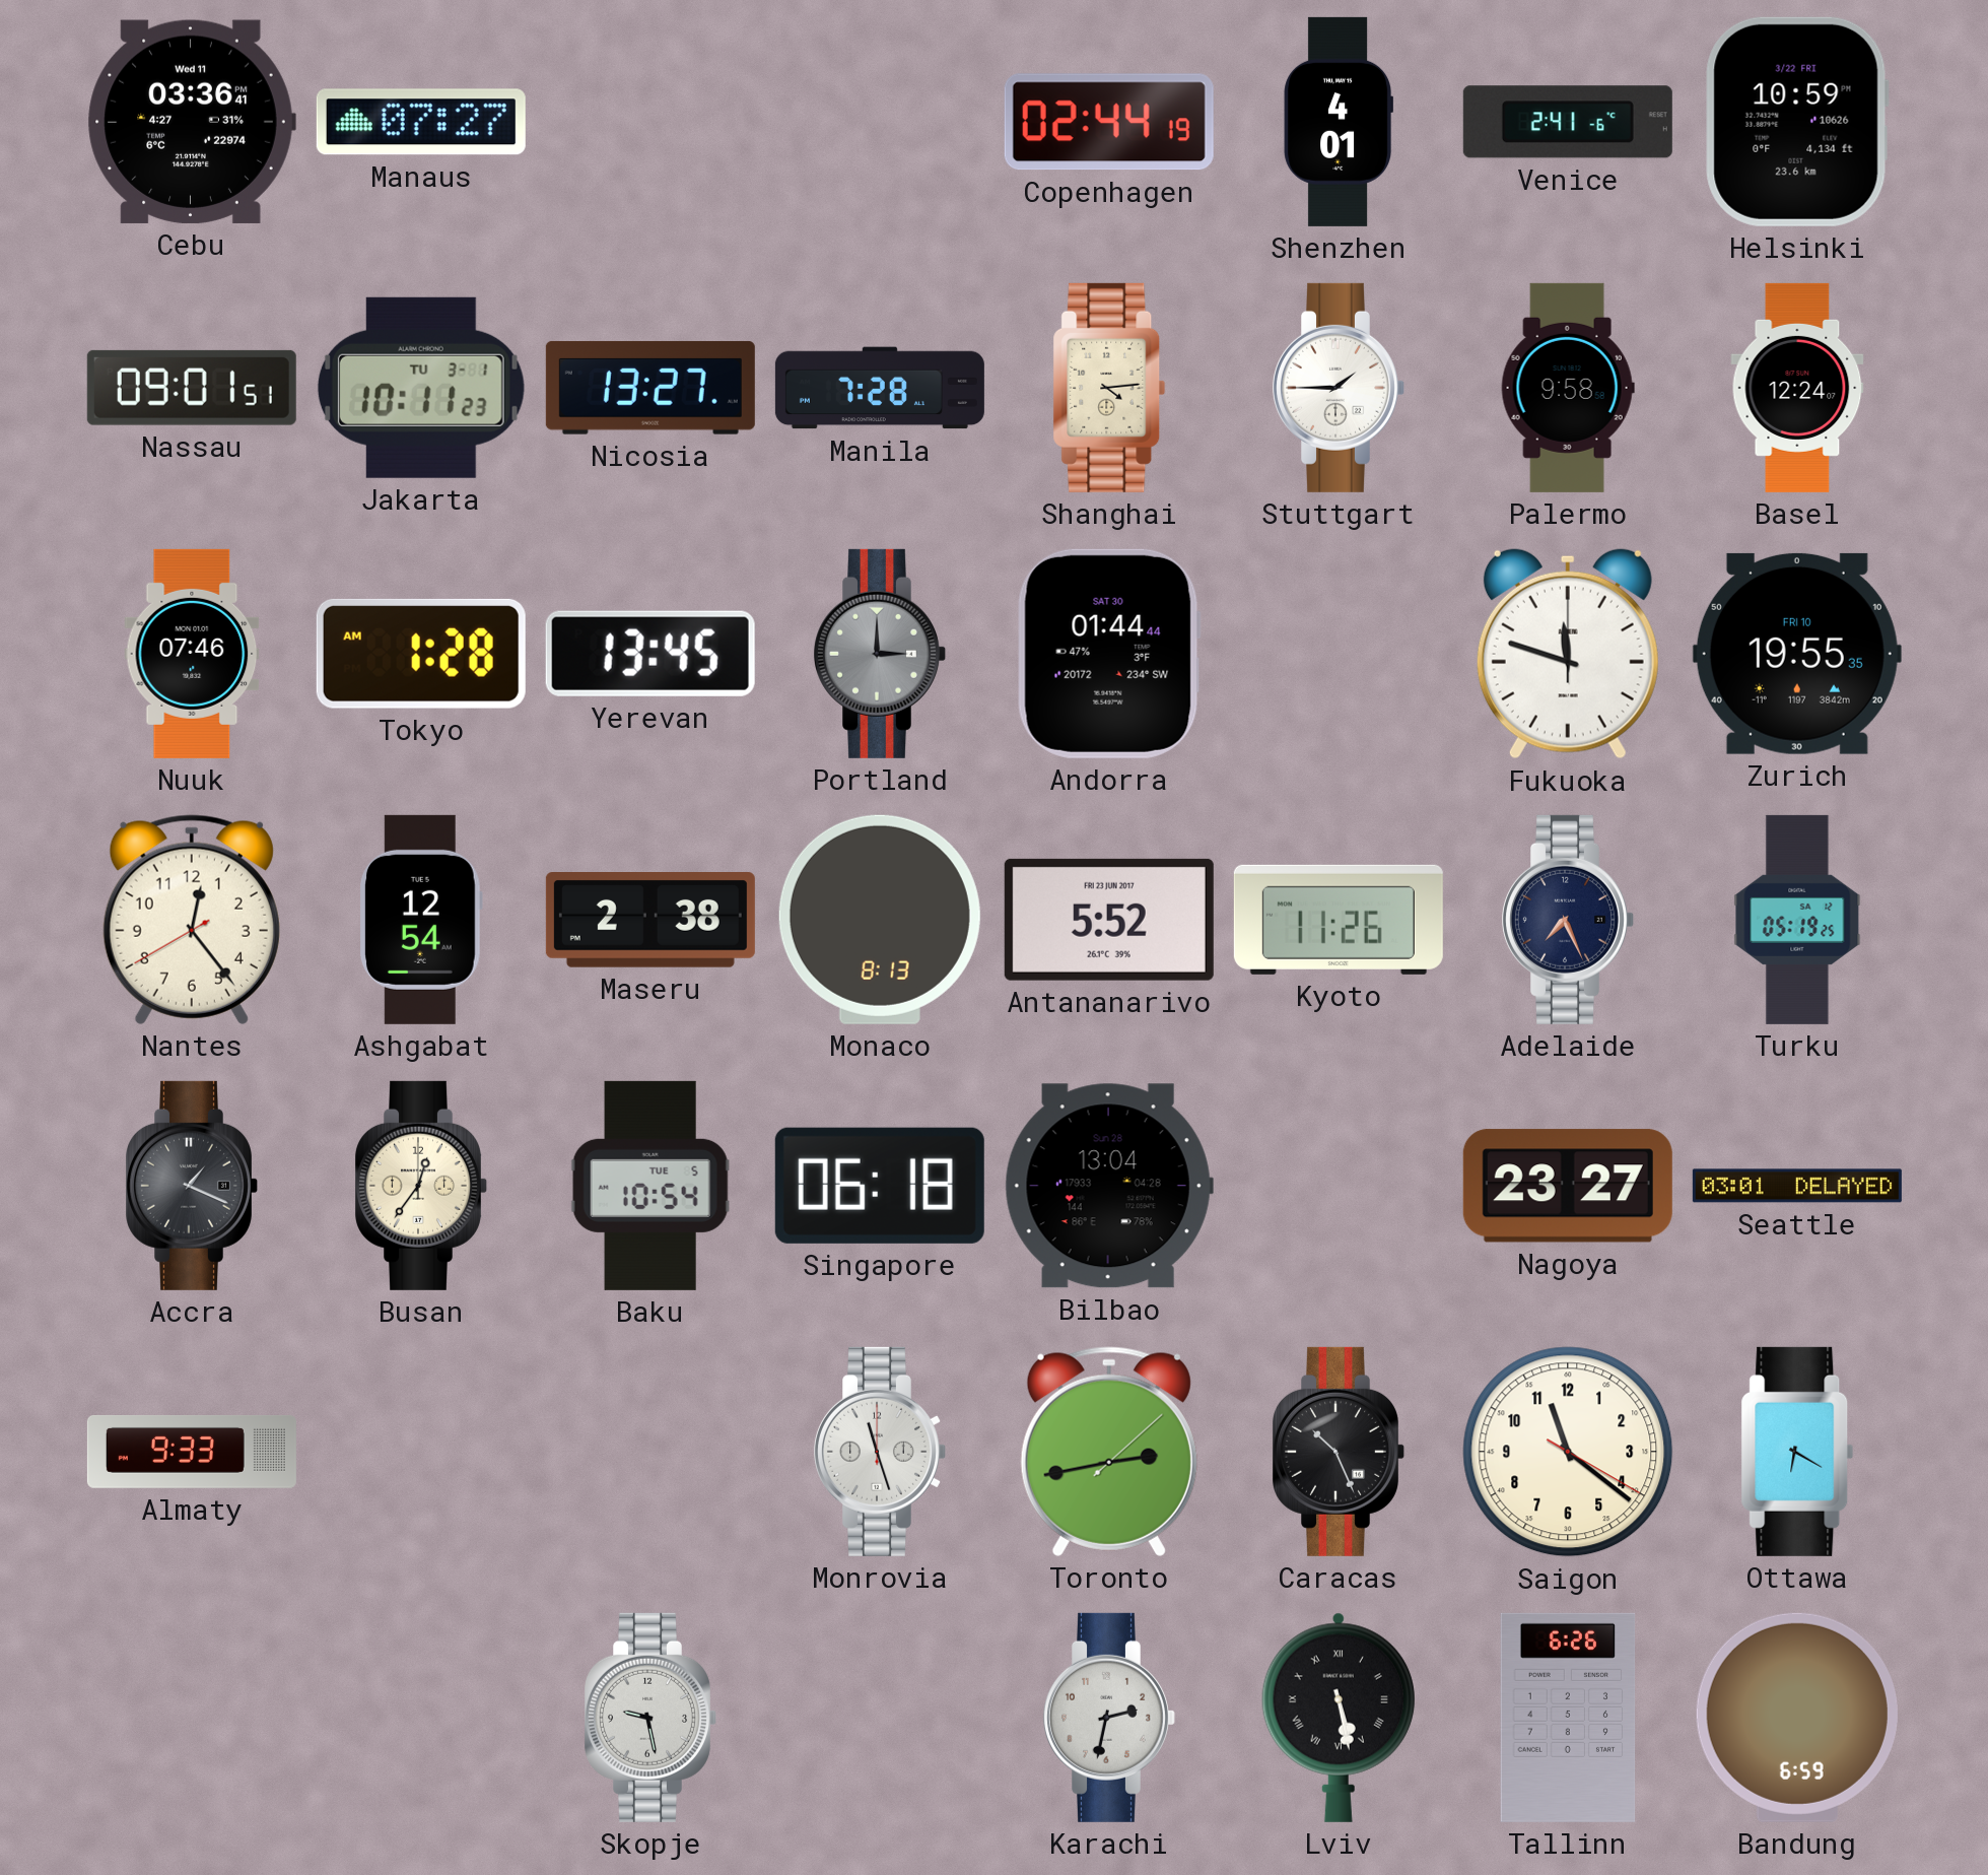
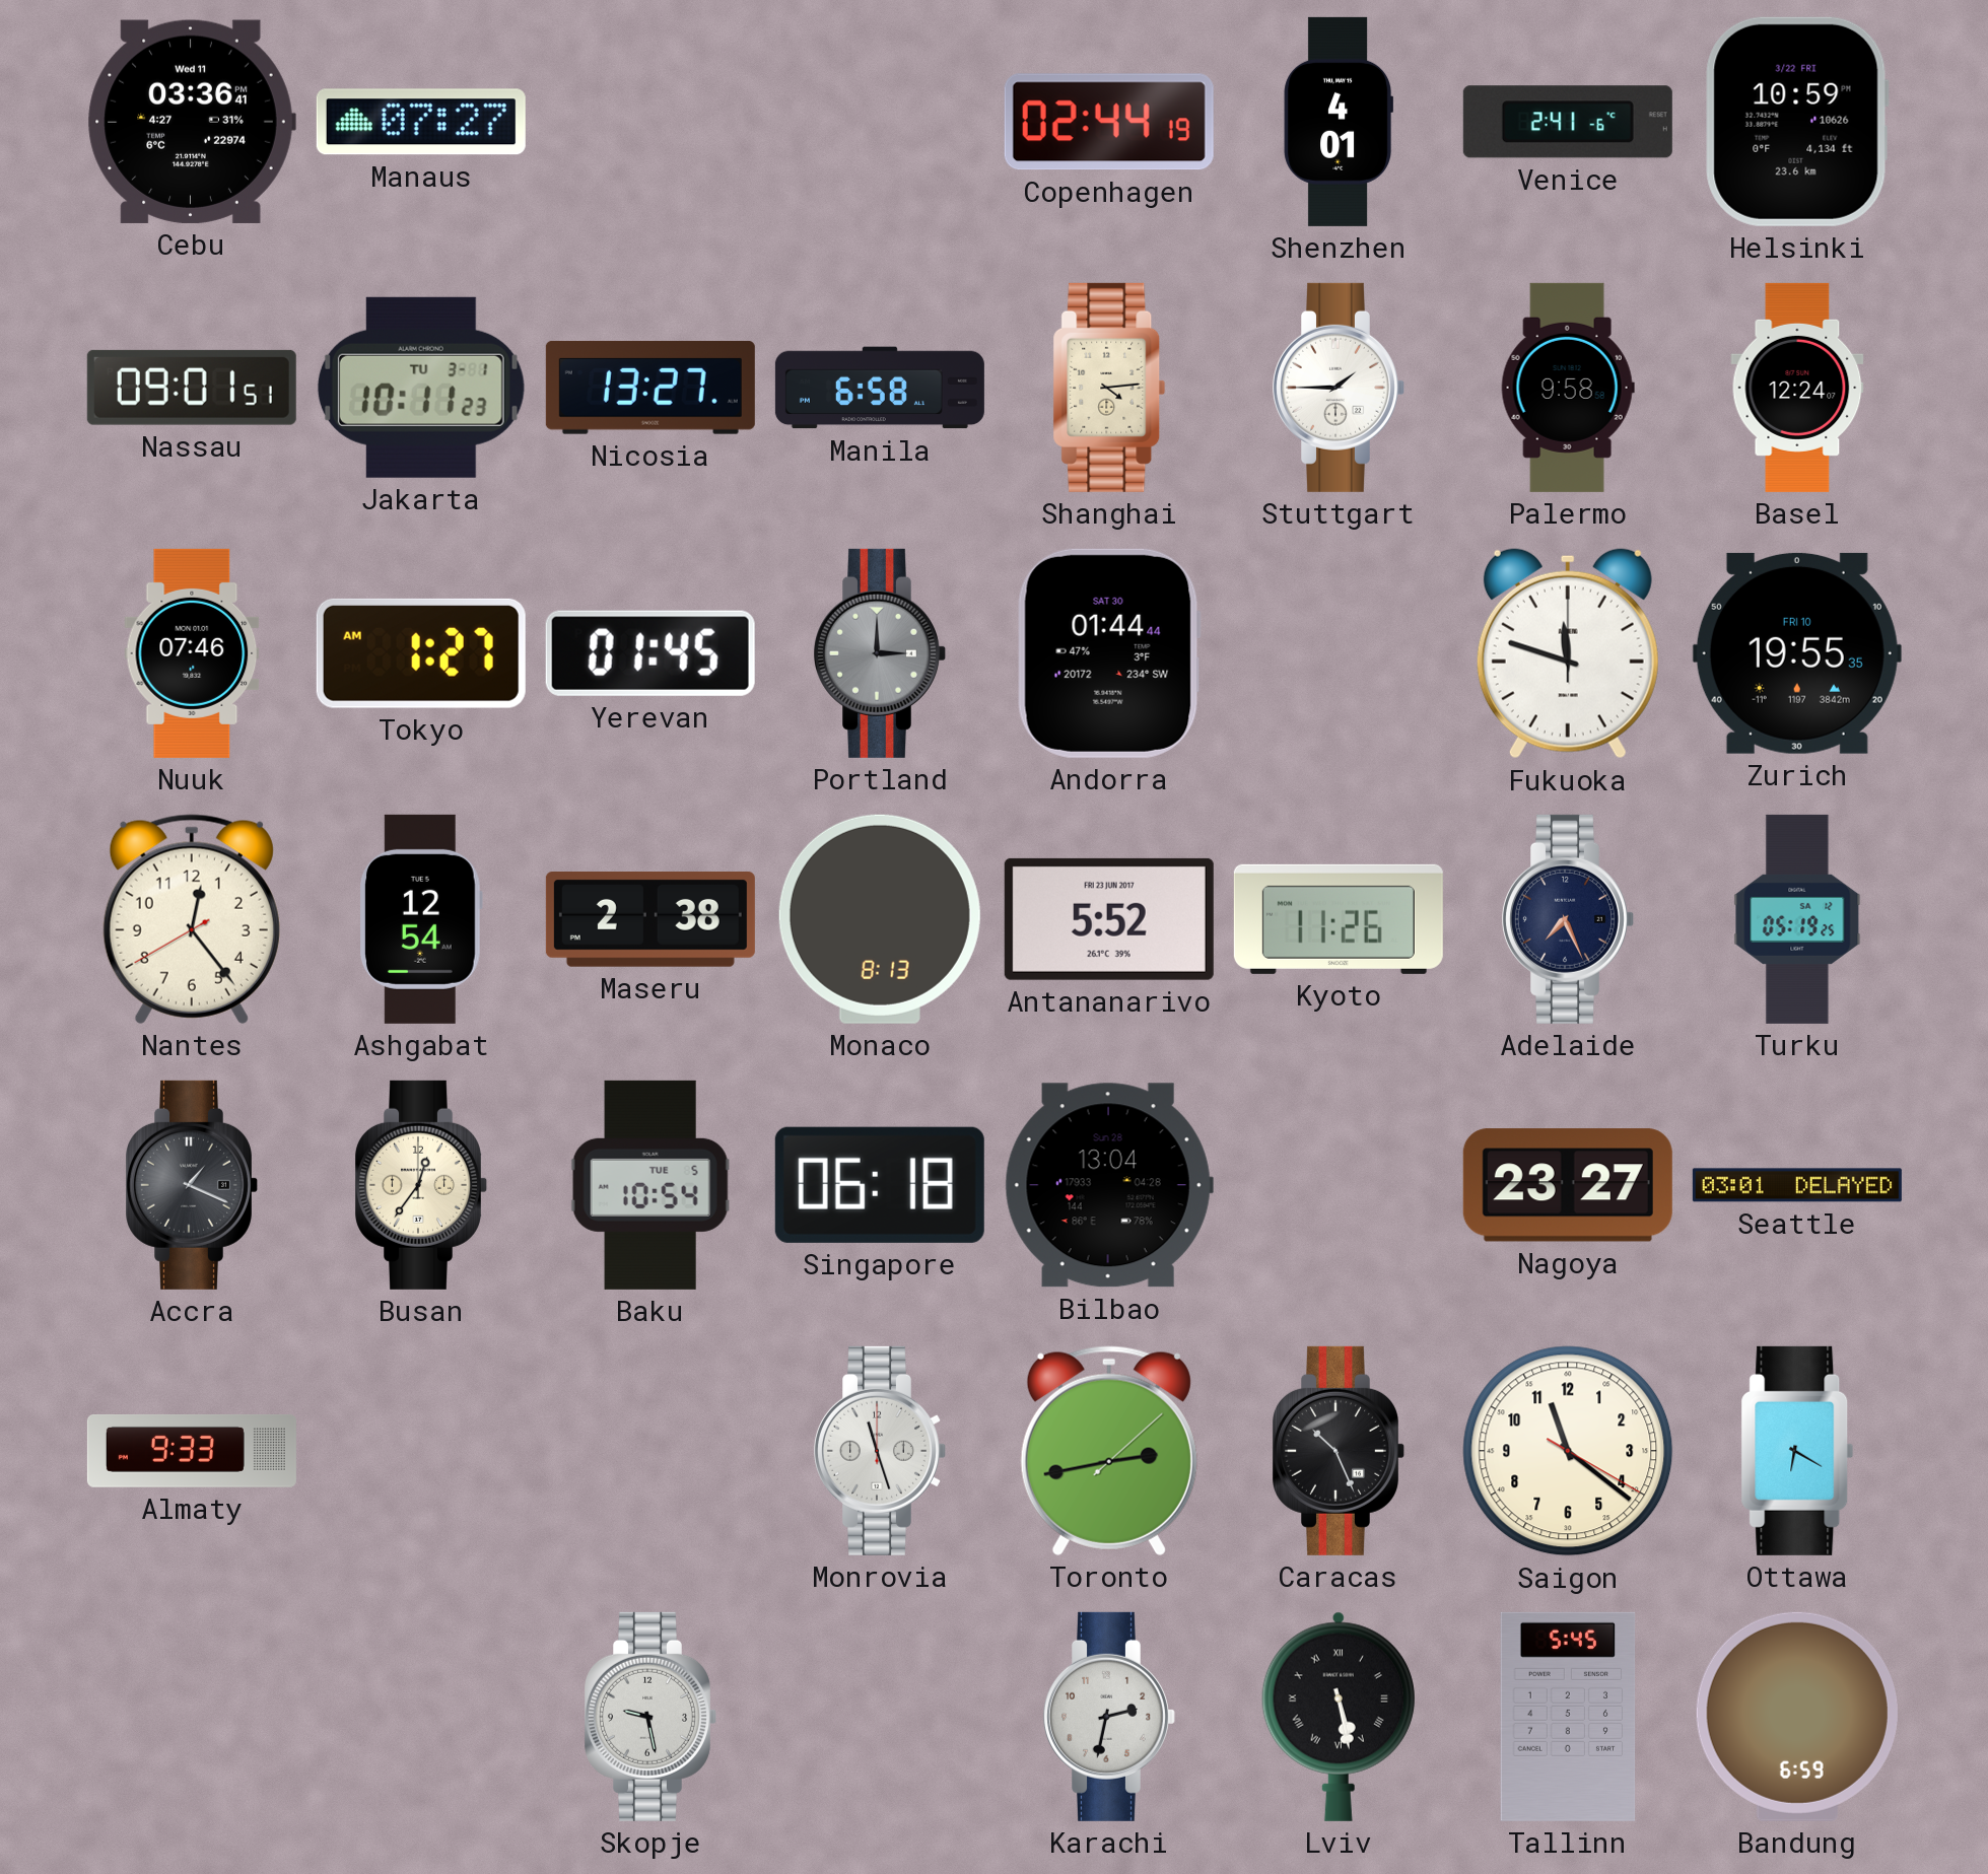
Manila: 7:28 -> 6:58
Tokyo: 1:28 -> 1:27
Yerevan: 13:45 -> 01:45
Tallinn: 6:26 -> 5:45
